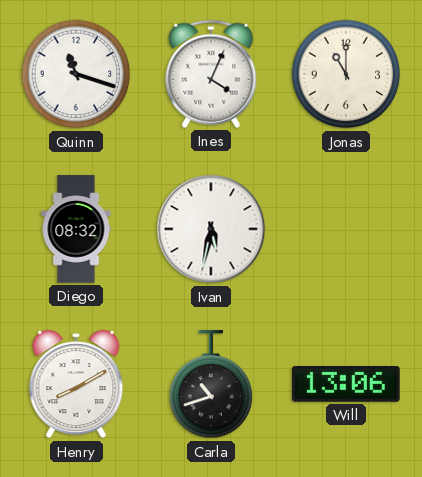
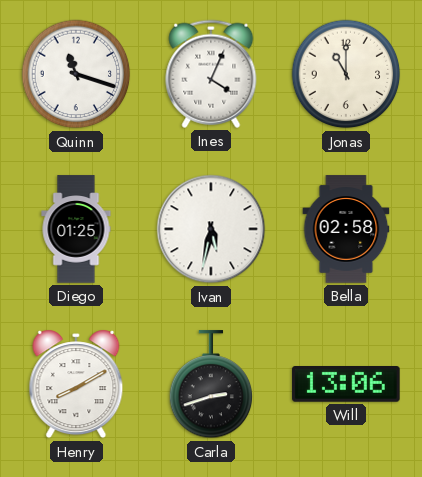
Diego: 08:32 -> 01:25
Bella: none -> 02:58
Carla: 10:42 -> 2:42
